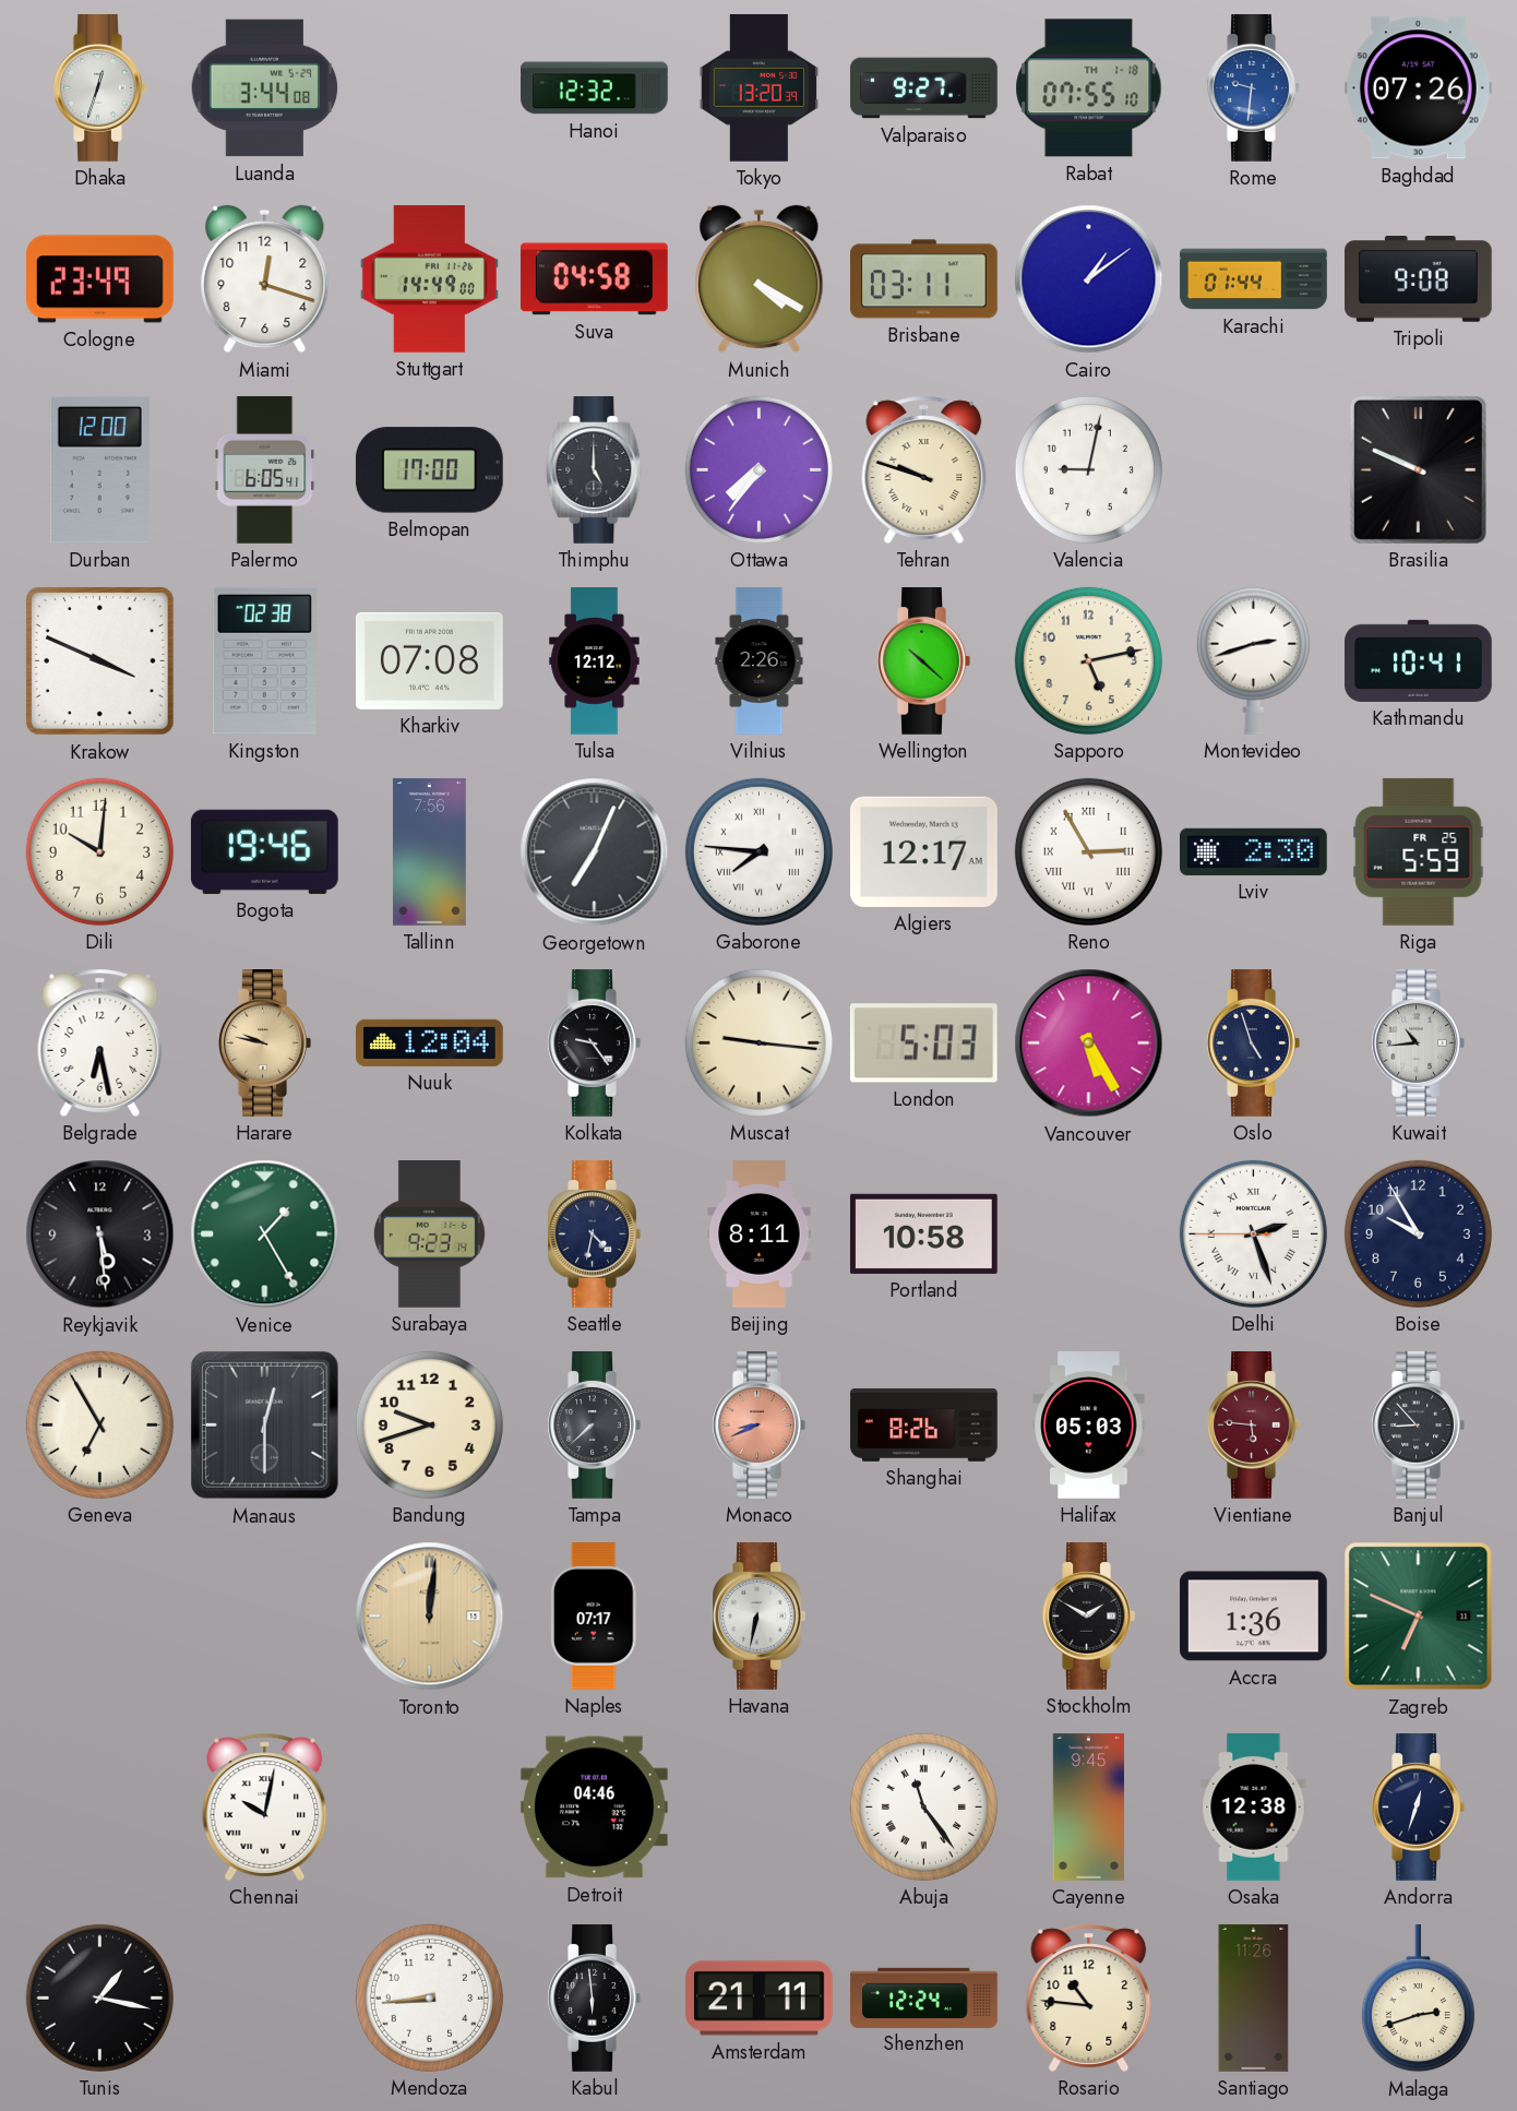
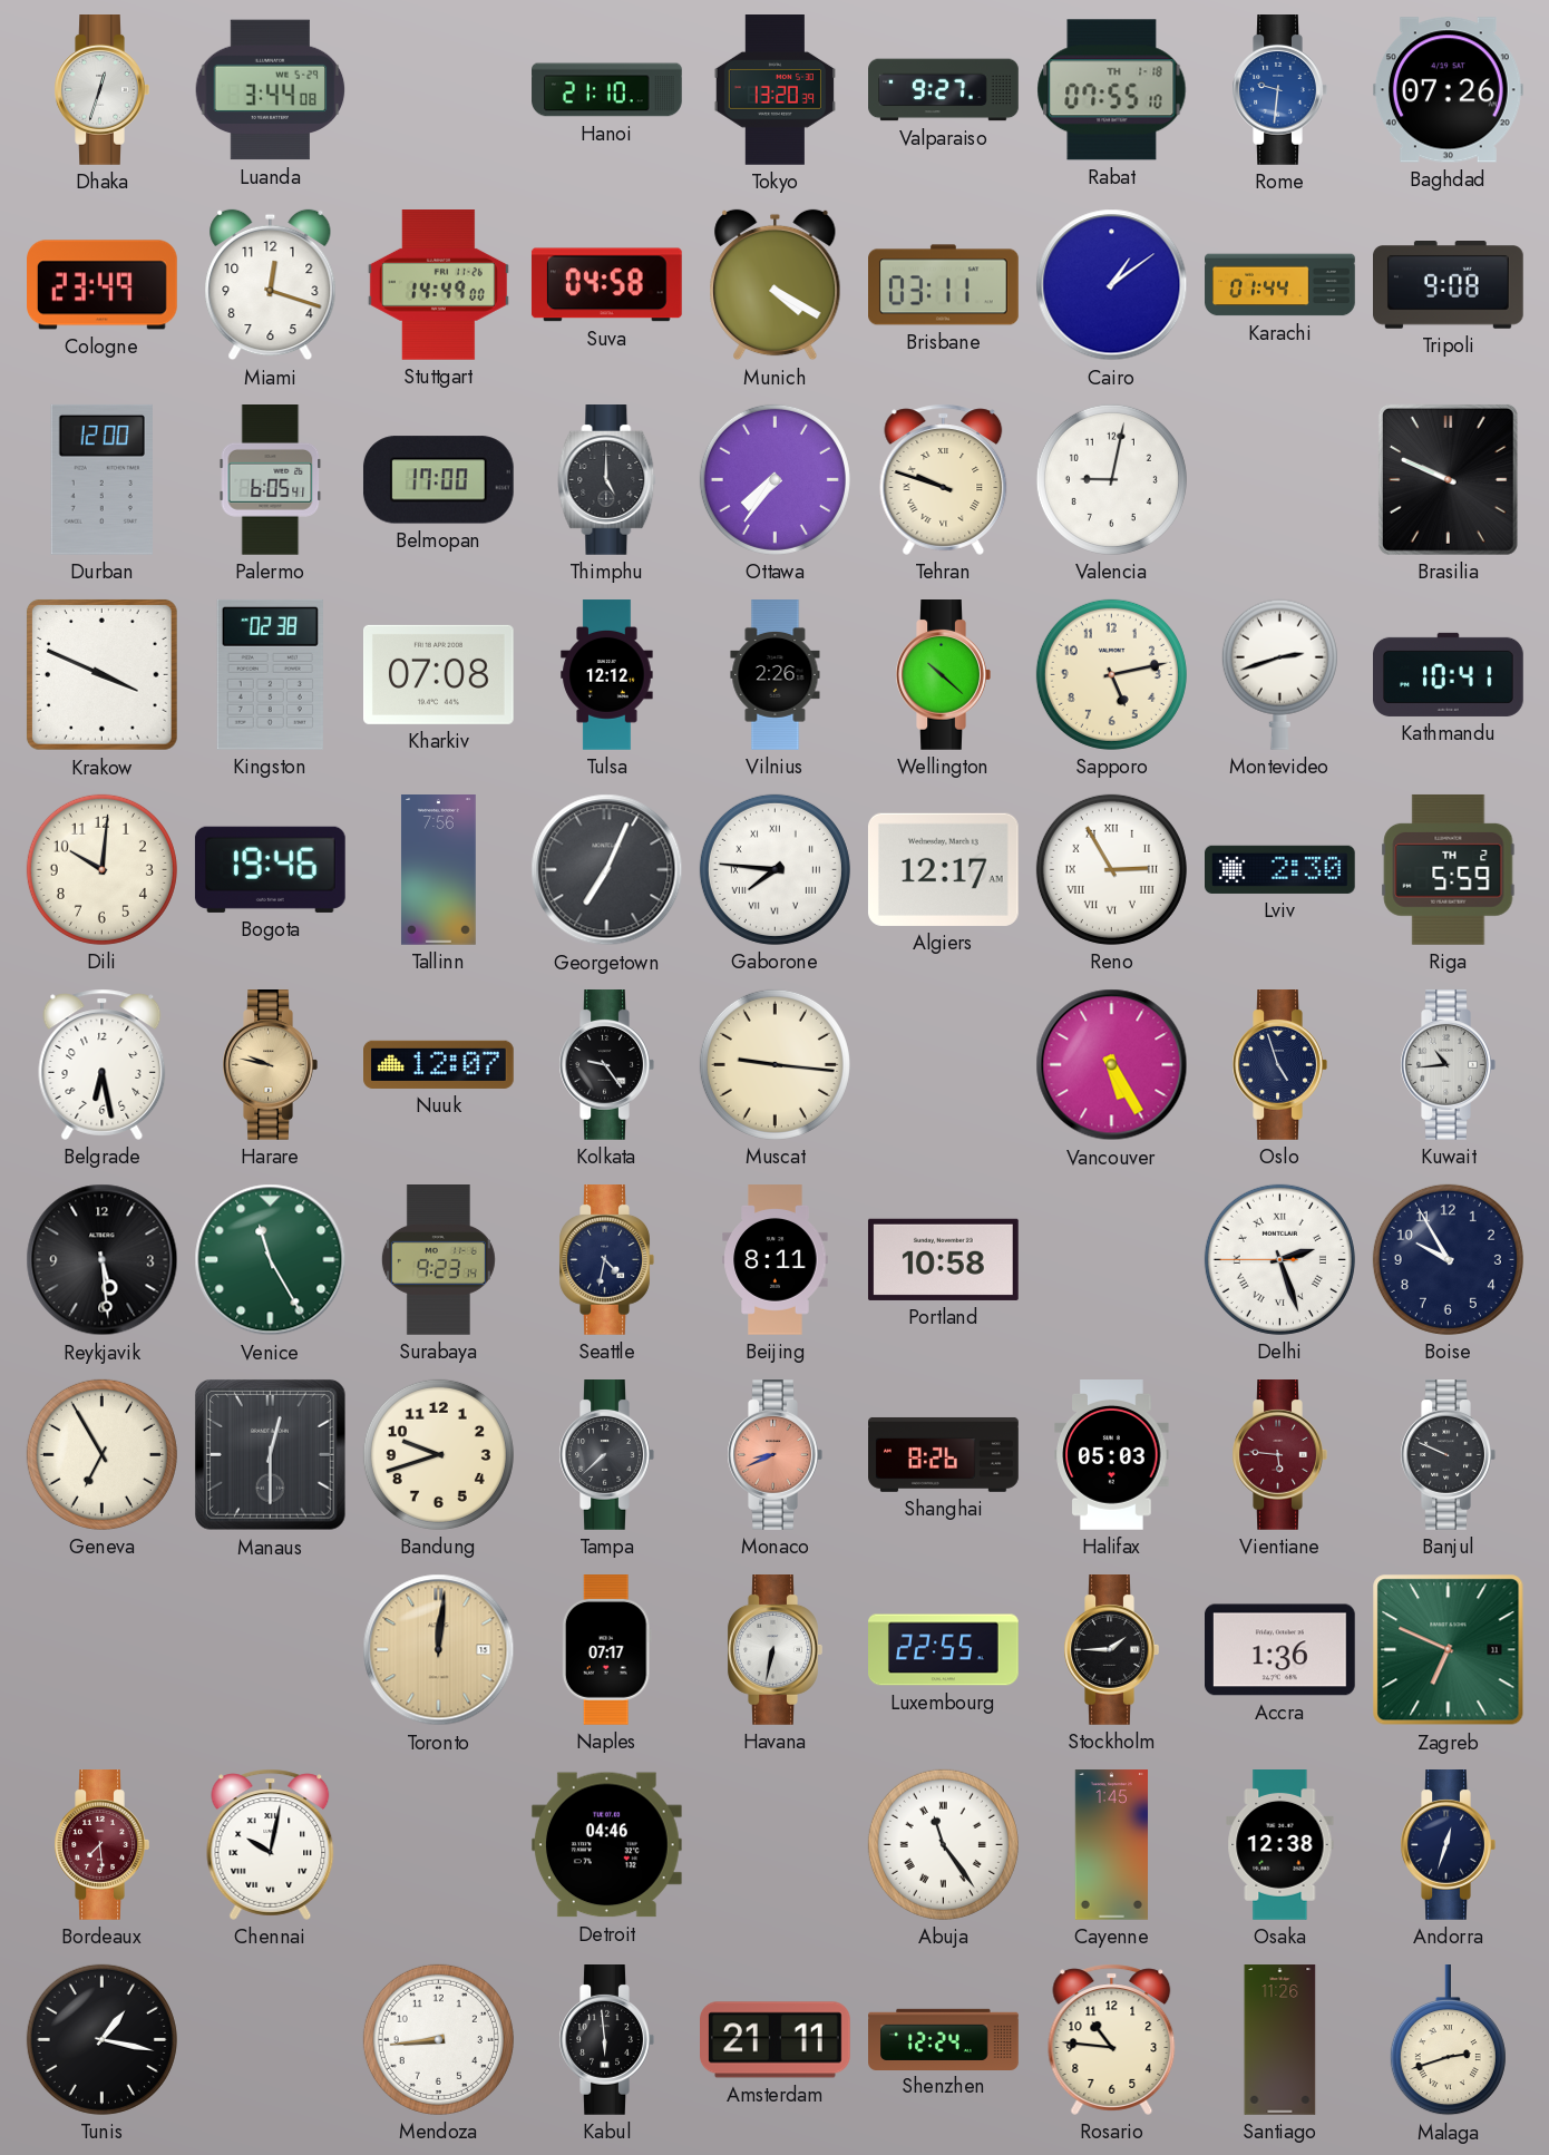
Hanoi: 12:32 -> 21:10
Riga date: FR 25 -> TH 2
Nuuk: 12:04 -> 12:07
London: 5:03 -> none
Venice: 1:25 -> 11:25
Banjul: 8:53 -> 9:49
Luxembourg: none -> 22:55
Stockholm: 1:50 -> 1:45
Bordeaux: none -> 7:29
Cayenne: 9:45 -> 1:45
